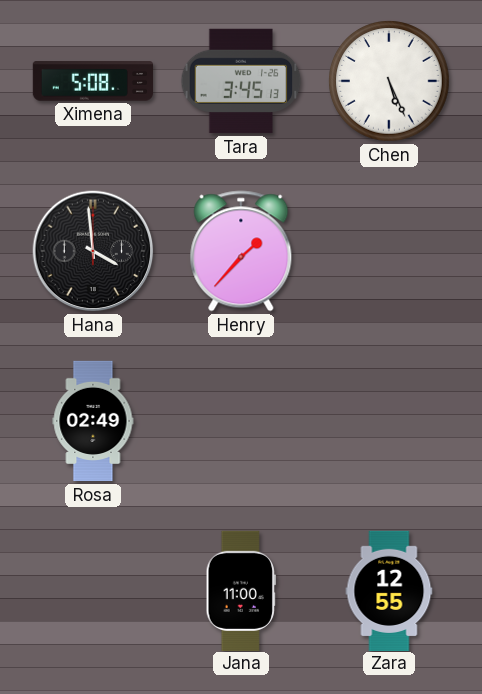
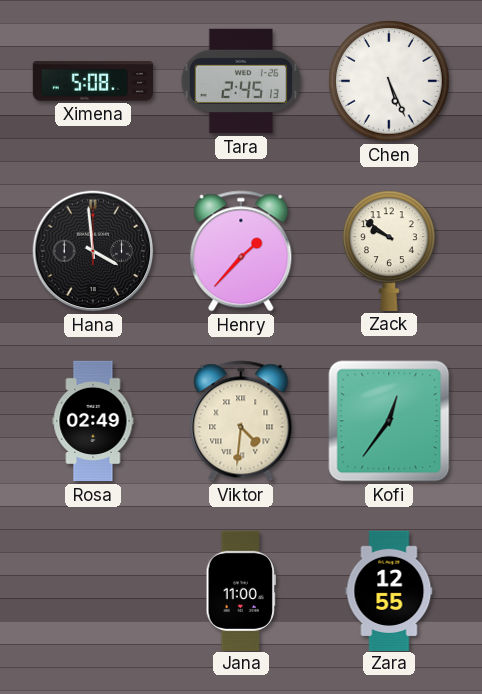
Tara: 3:45 -> 2:45
Zack: none -> 9:51
Viktor: none -> 4:31
Kofi: none -> 12:36
